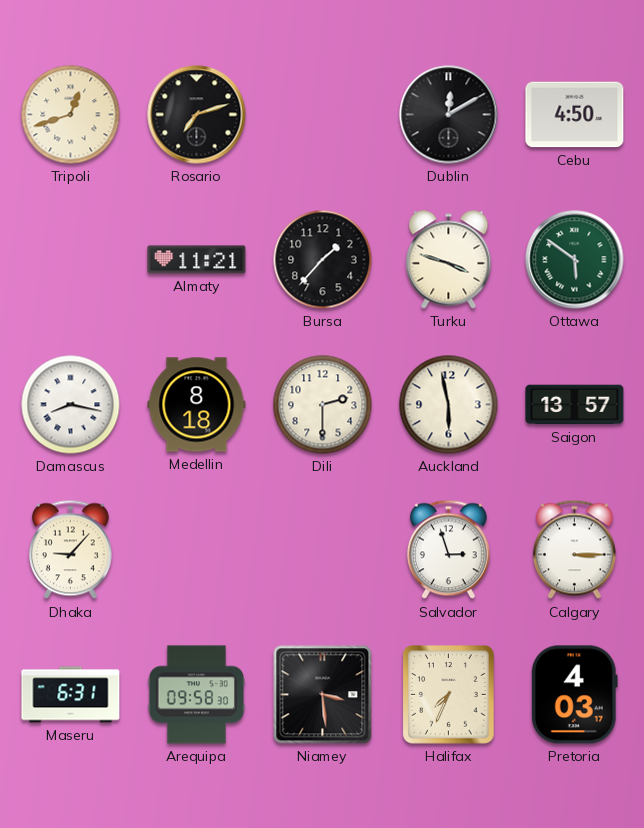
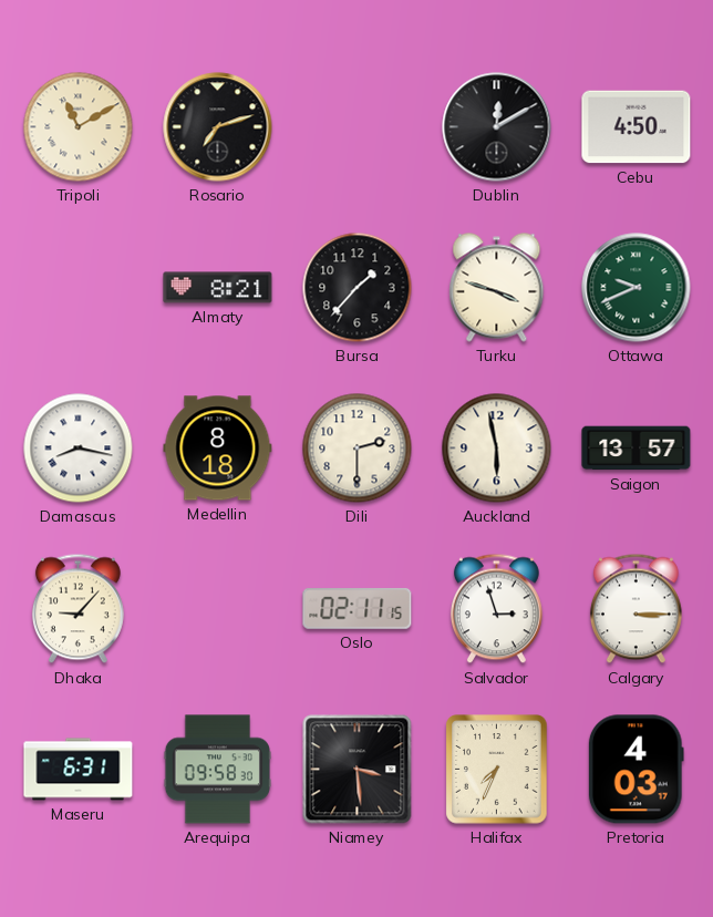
Tripoli: 12:42 -> 11:10
Almaty: 11:21 -> 8:21
Ottawa: 5:51 -> 9:41
Oslo: none -> 02:11
